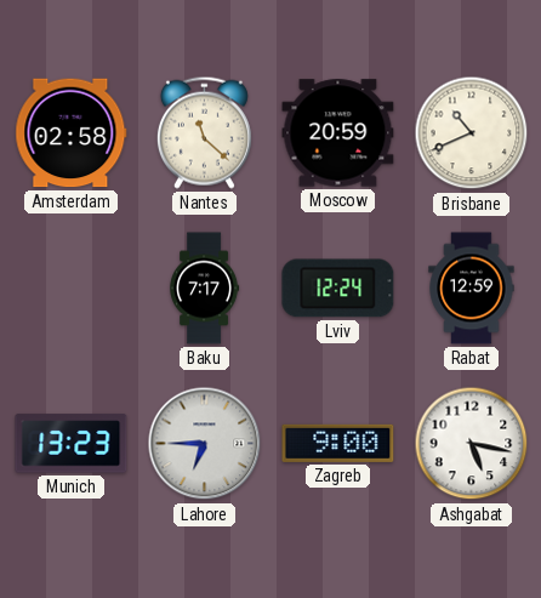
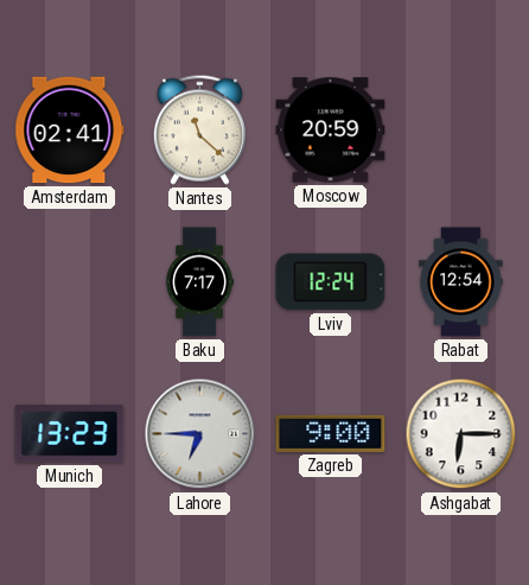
Amsterdam: 02:58 -> 02:41
Brisbane: 10:41 -> none
Rabat: 12:59 -> 12:54
Ashgabat: 5:17 -> 6:15
